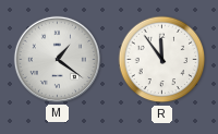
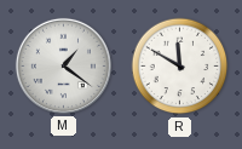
R: 11:54 -> 11:50
